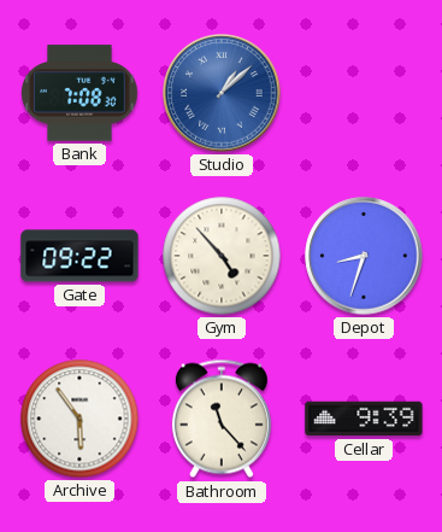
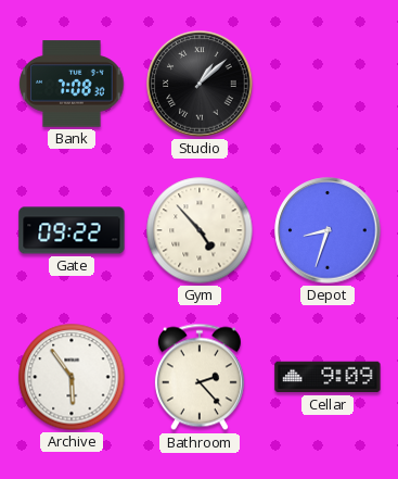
Studio dial: blue -> black
Bathroom: 11:23 -> 2:23
Cellar: 9:39 -> 9:09
